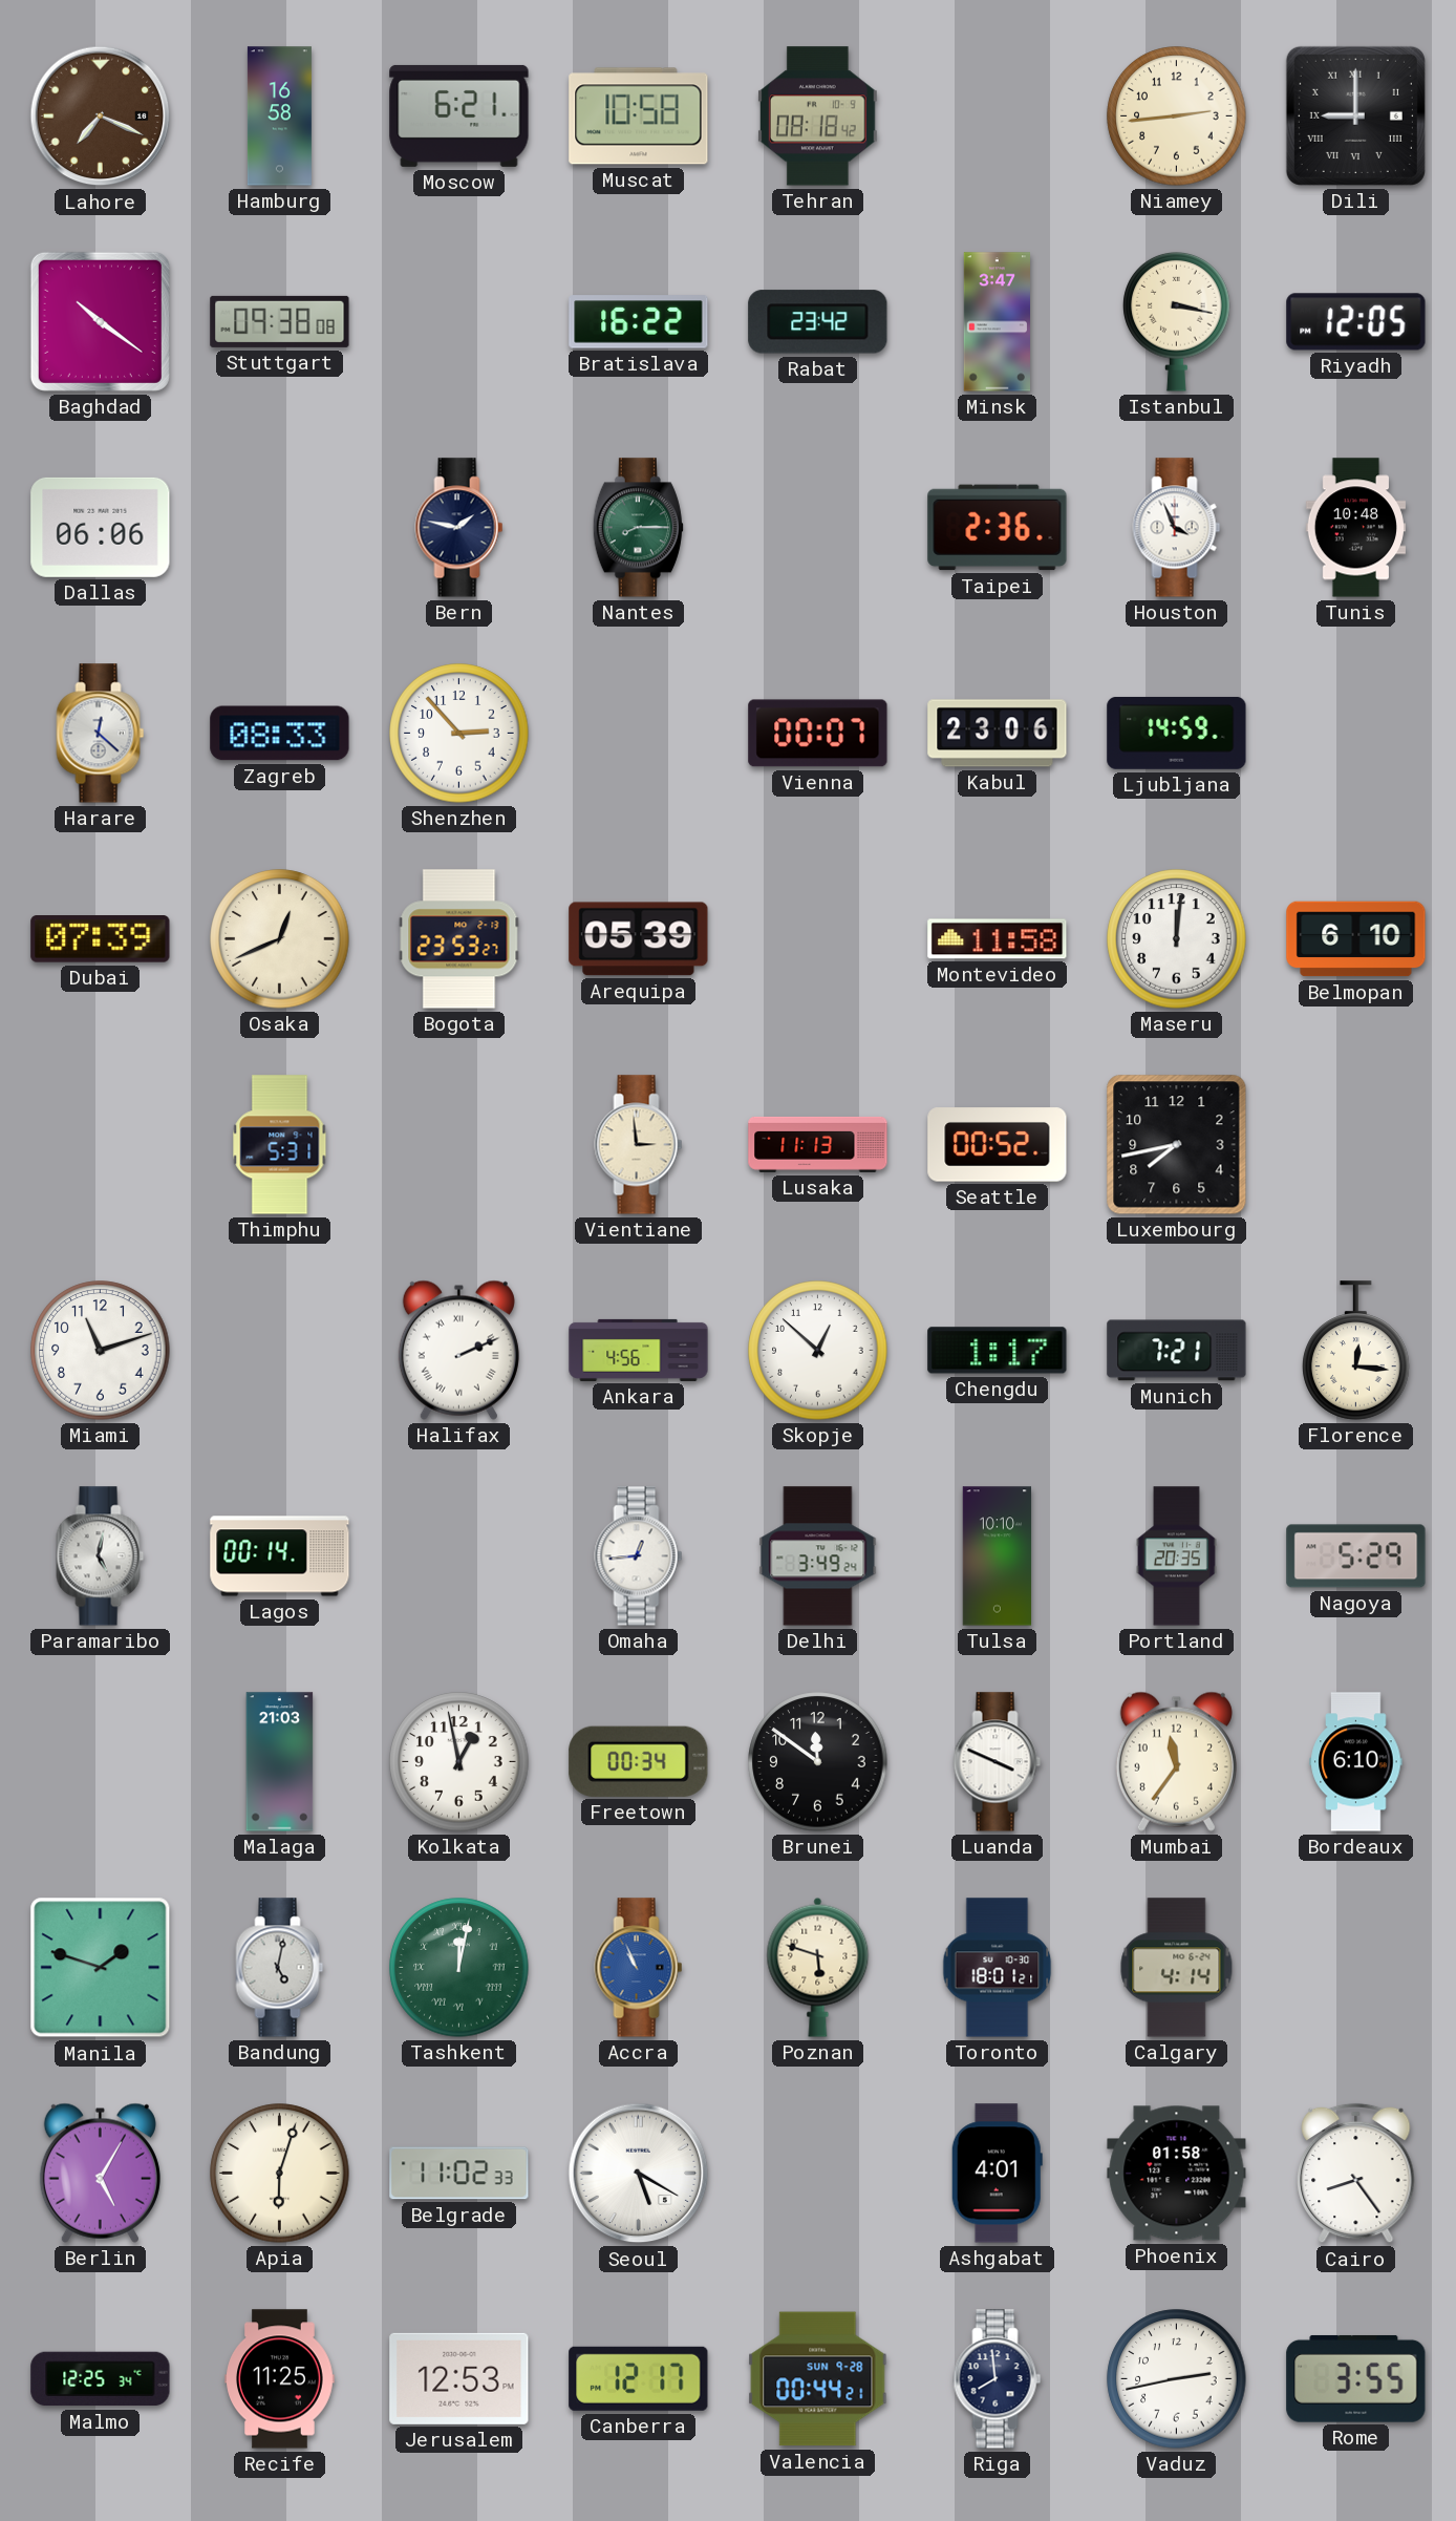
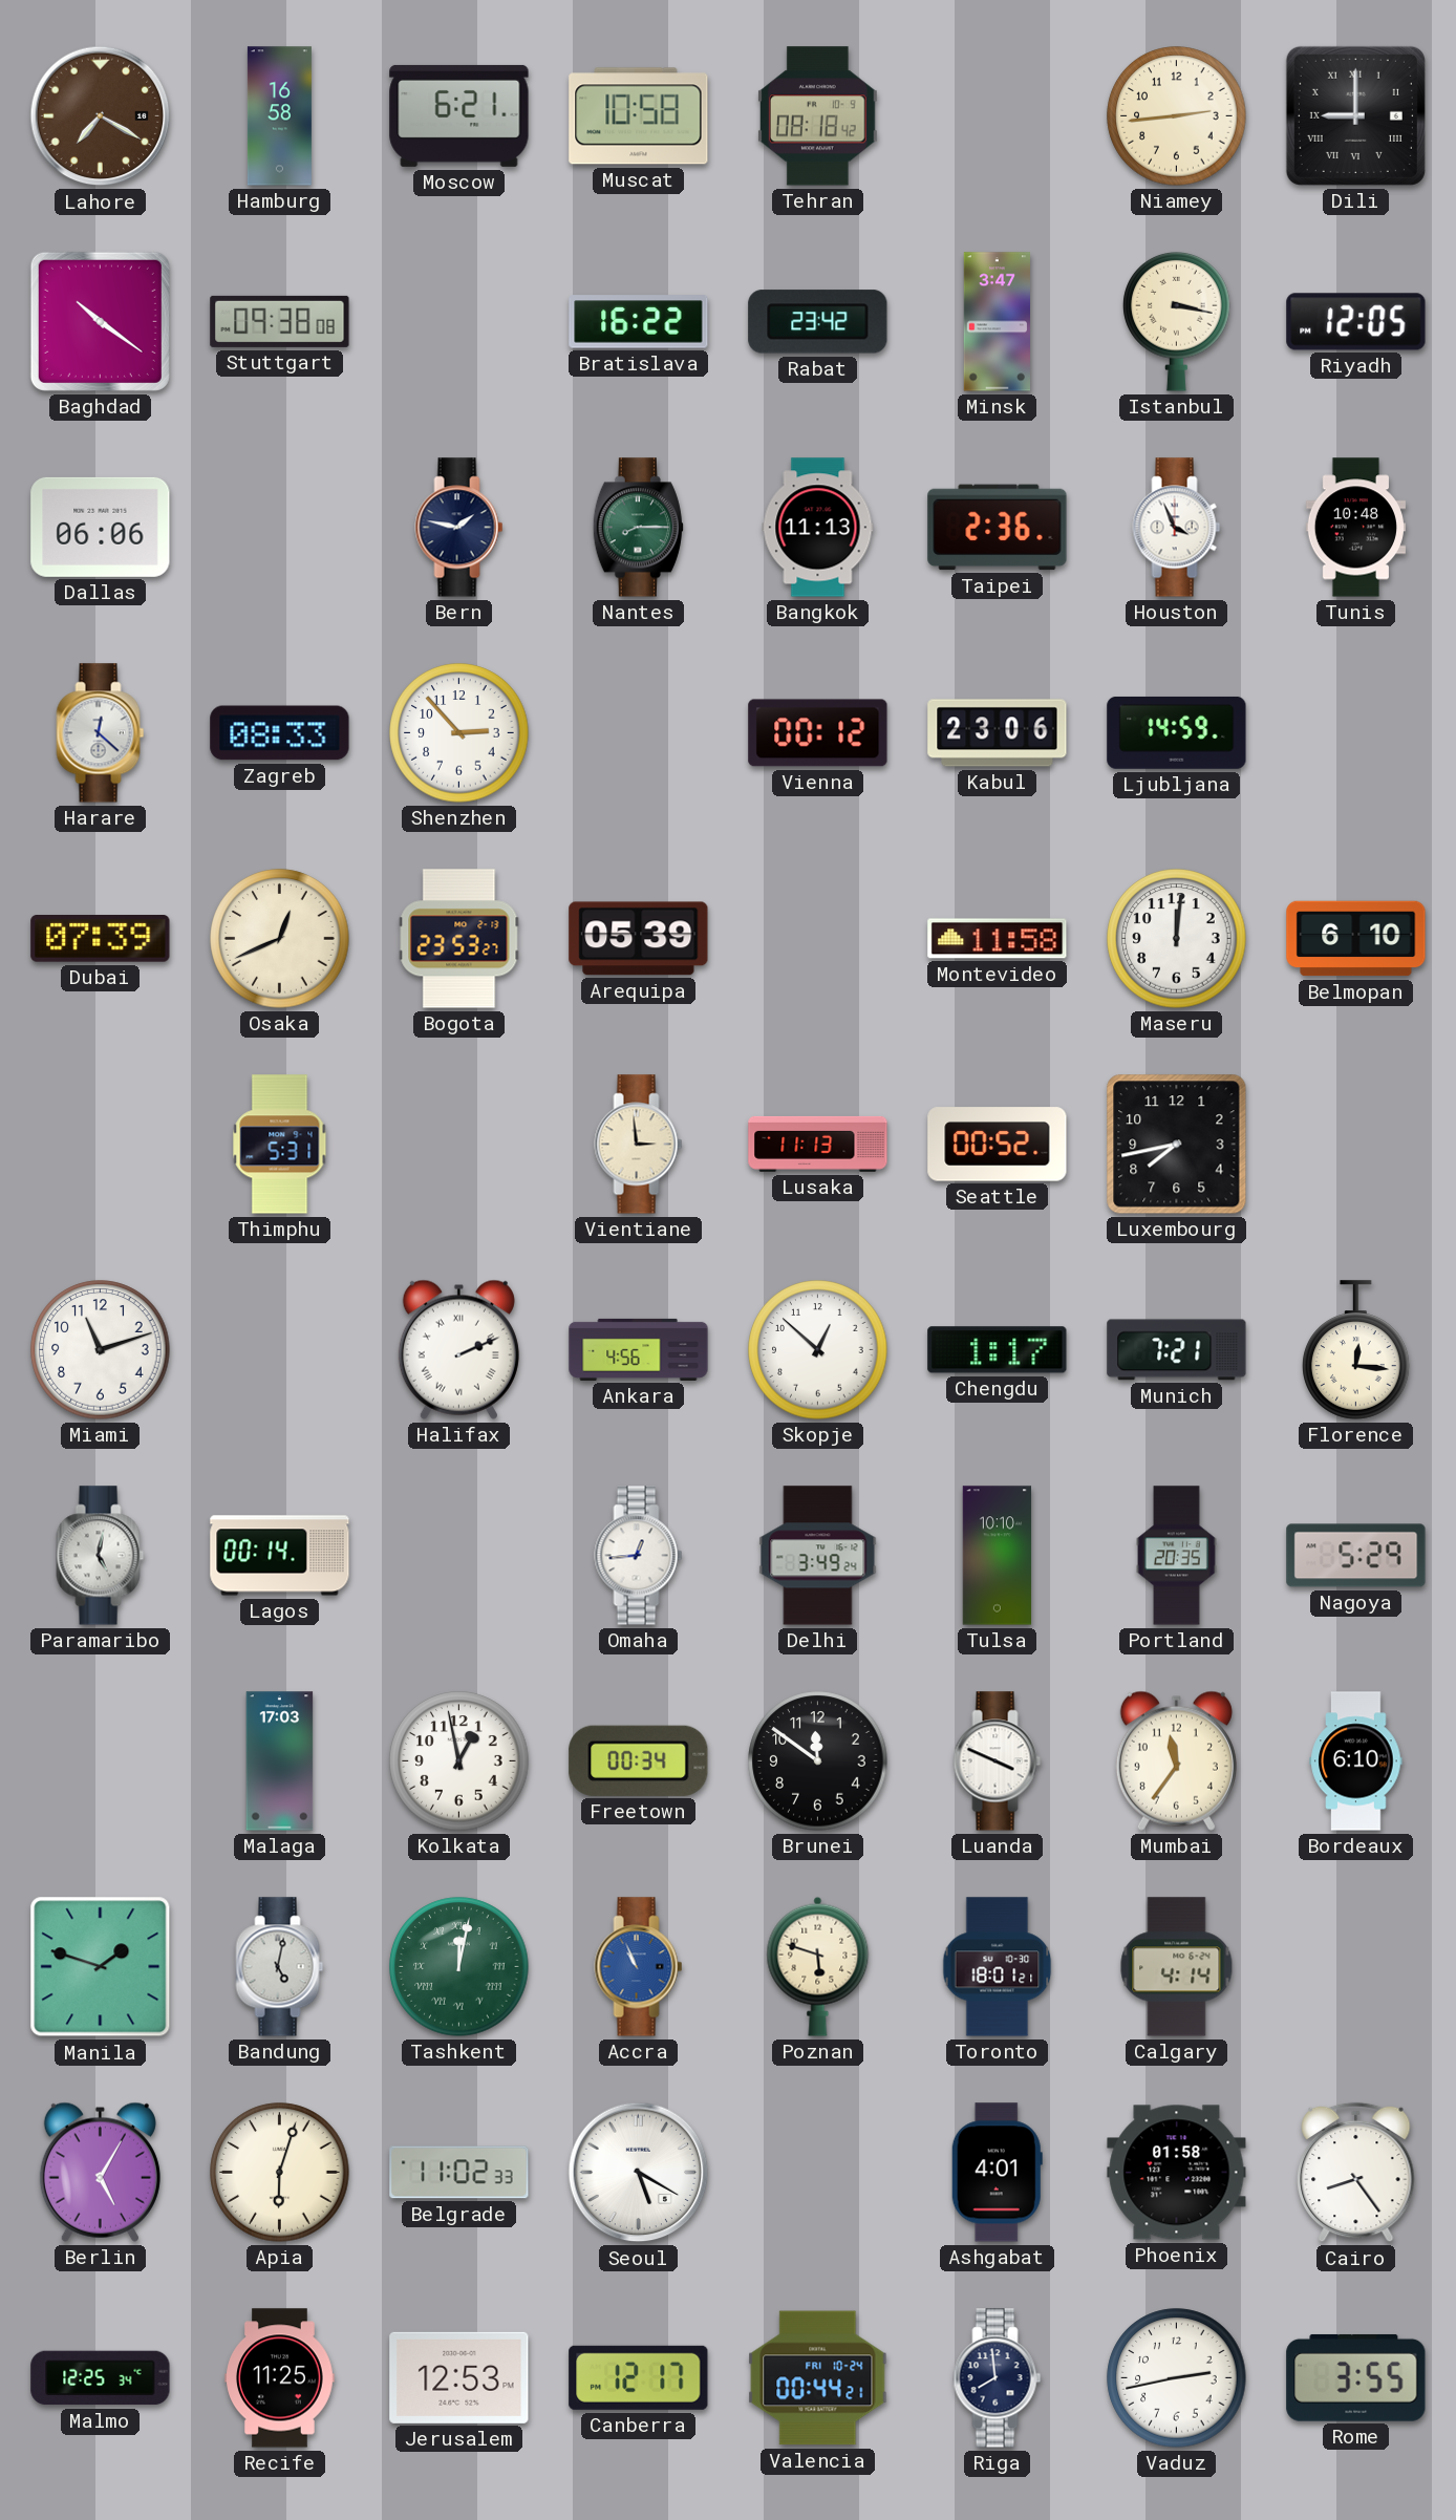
Lahore: 7:19 -> 7:20
Bangkok: none -> 11:13
Vienna: 00:07 -> 00:12
Malaga: 21:03 -> 17:03
Valencia date: SUN 9-28 -> FRI 10-24
